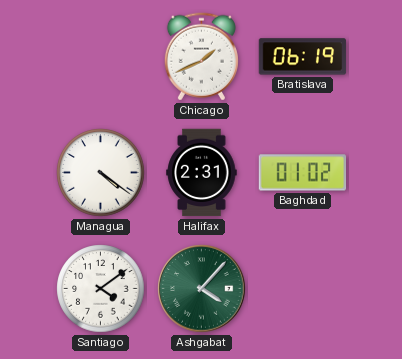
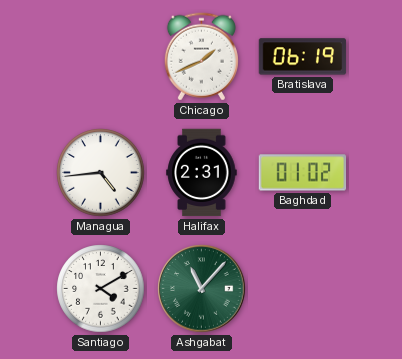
Managua: 4:21 -> 4:44
Santiago: 4:09 -> 4:10
Ashgabat: 4:07 -> 11:07
